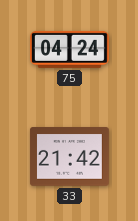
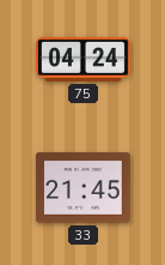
33: 21:42 -> 21:45
